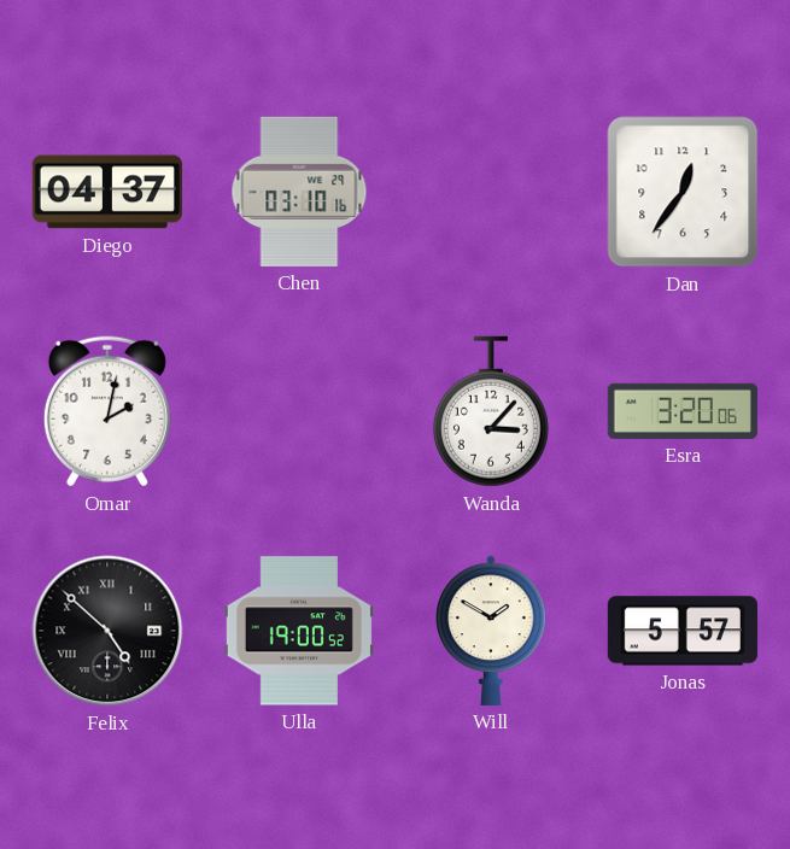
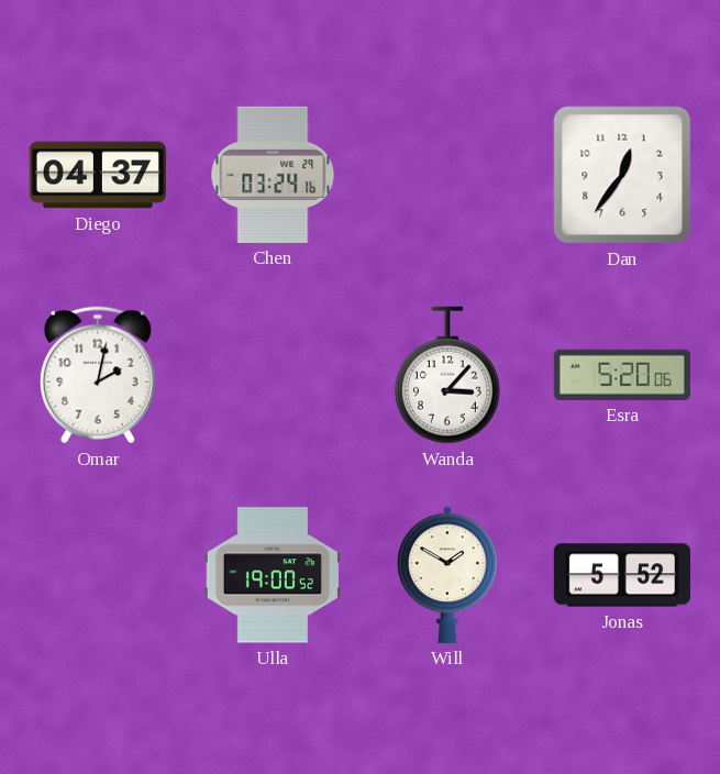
Chen: 03:10 -> 03:24
Esra: 3:20 -> 5:20
Felix: 4:52 -> none
Jonas: 5:57 -> 5:52
